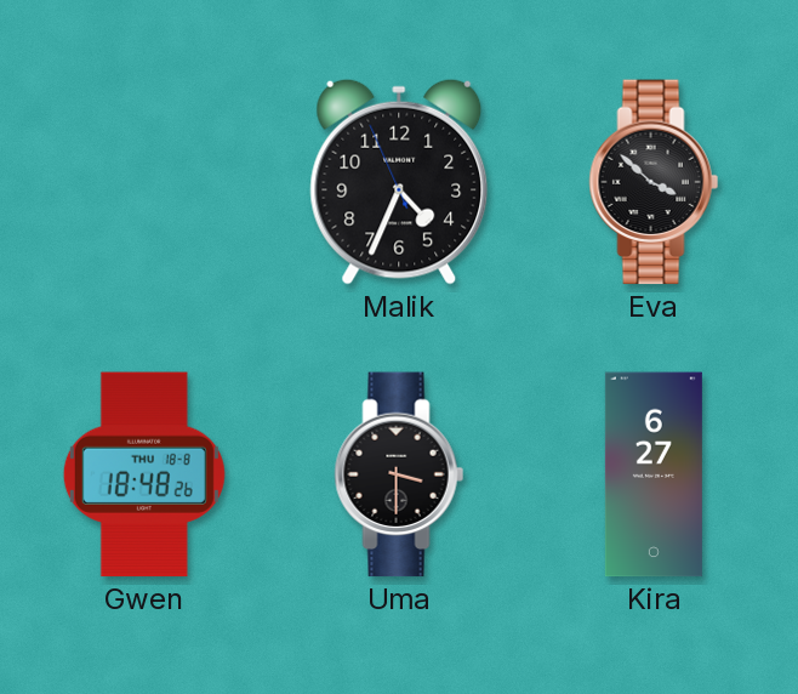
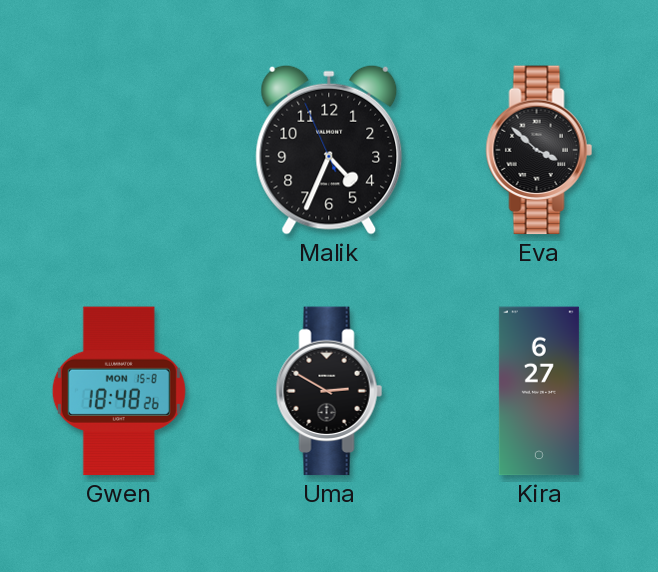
Gwen date: THU 18-8 -> MON 15-8
Uma: 3:30 -> 2:50
